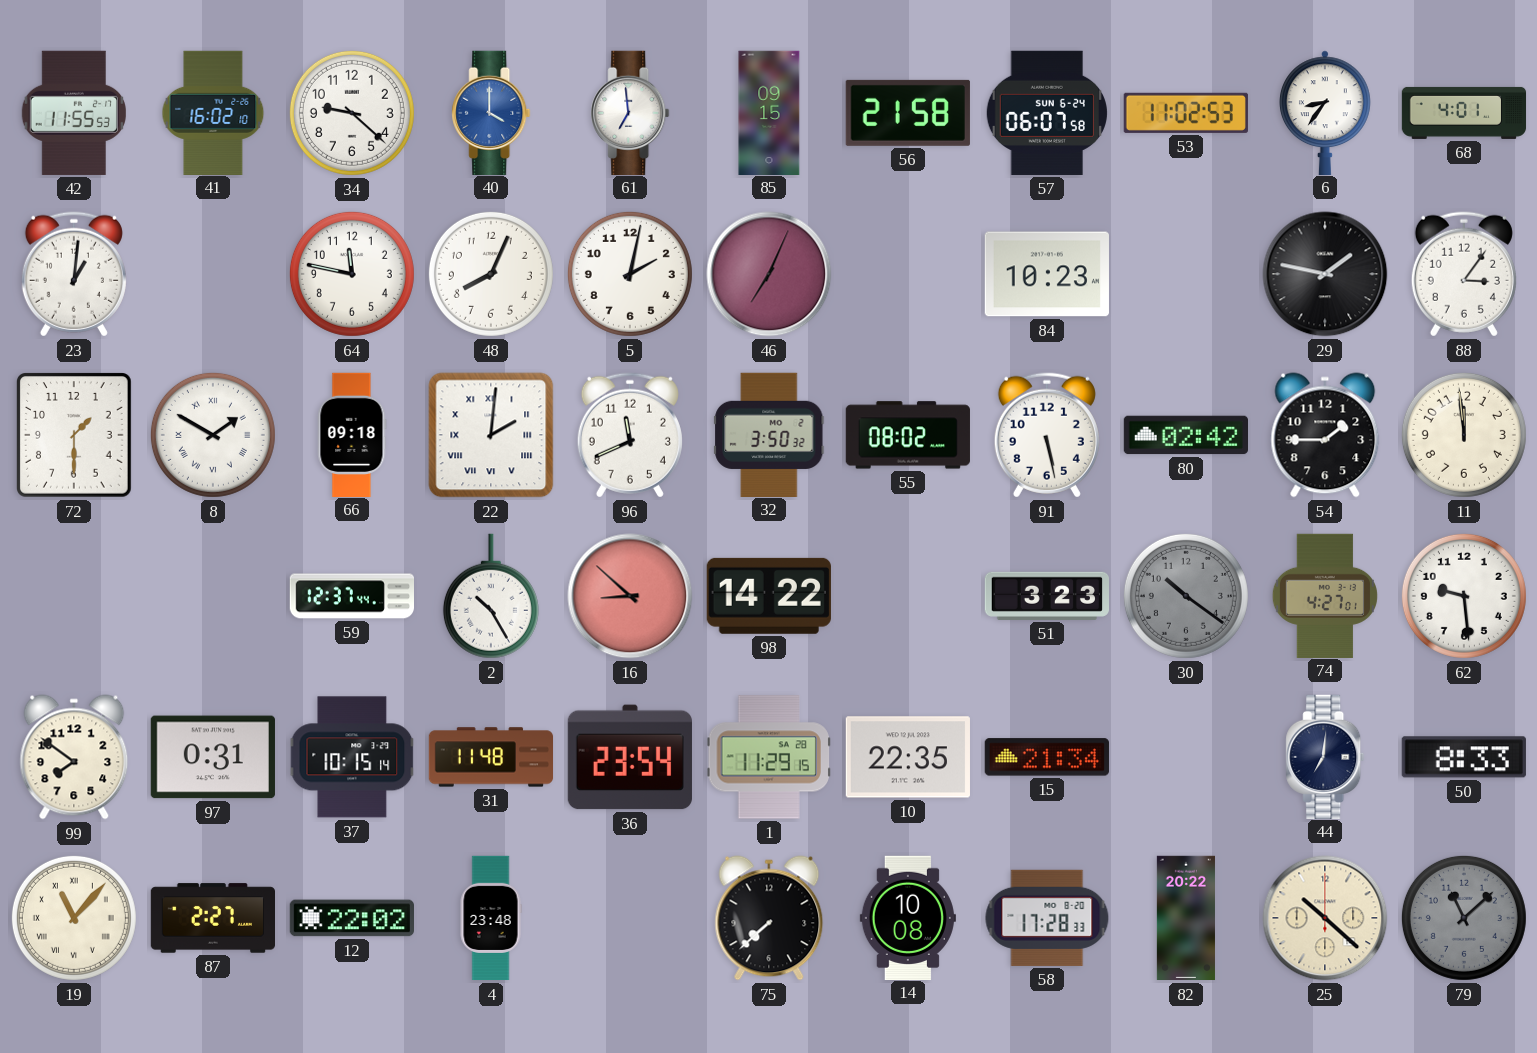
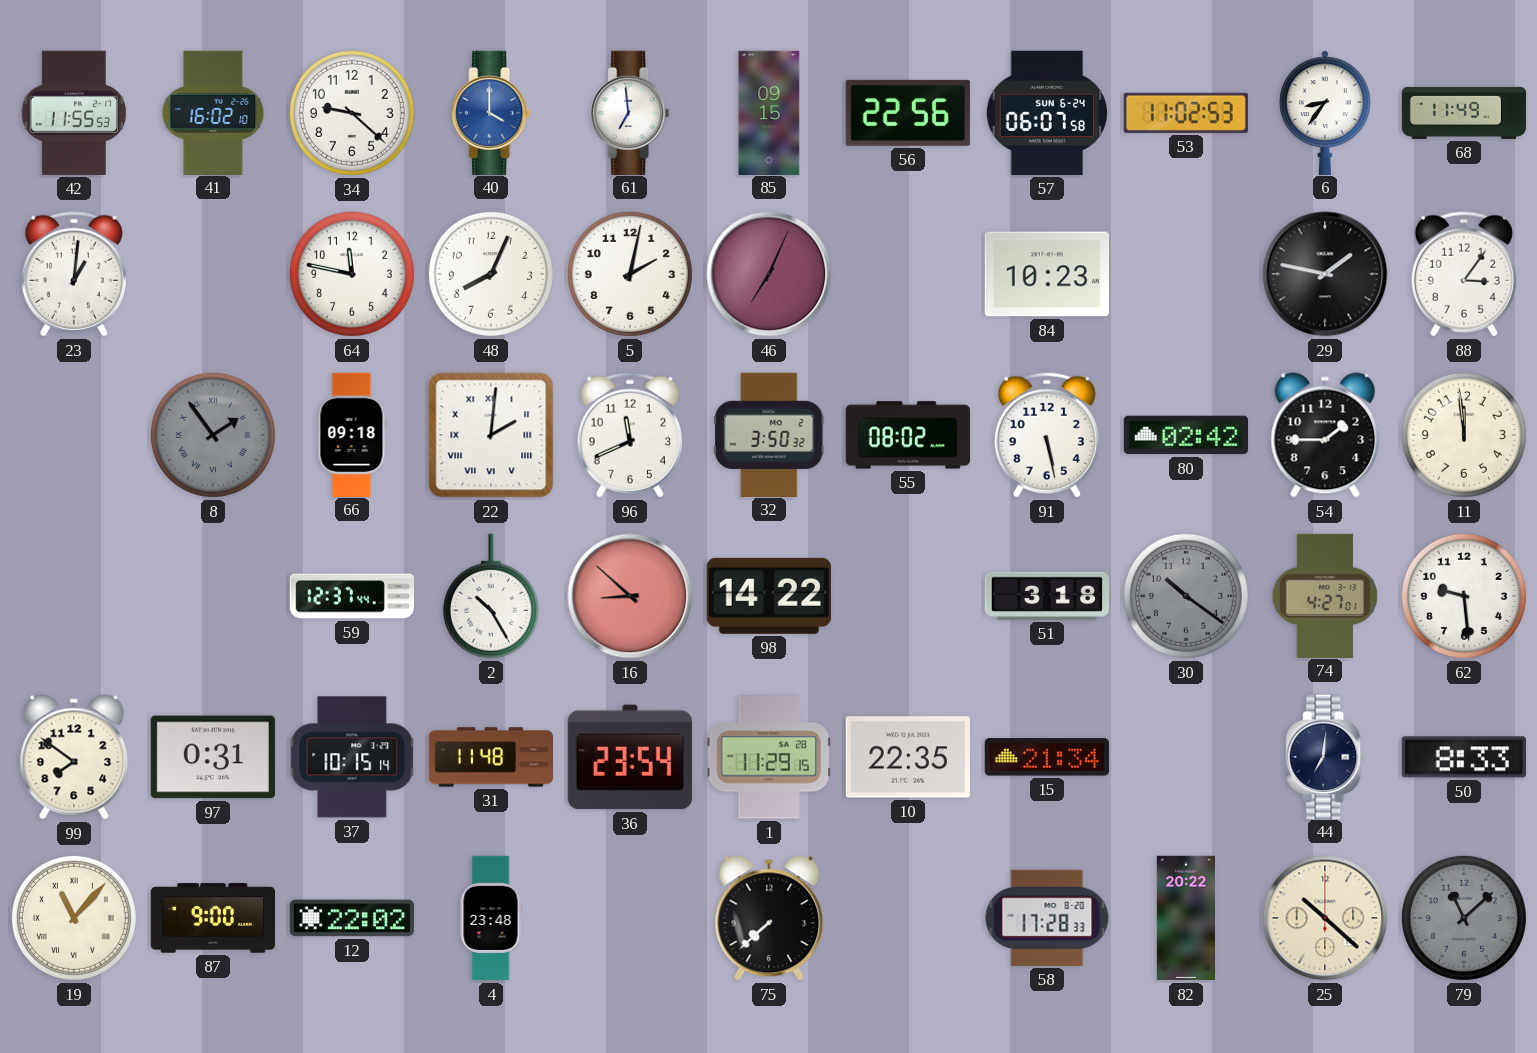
56: 21:58 -> 22:56
68: 4:01 -> 11:49
72: 1:30 -> none
8: 1:50 -> 1:54
8 dial: white -> grey
51: 3:23 -> 3:18
87: 2:27 -> 9:00
14: 10:08 -> none
